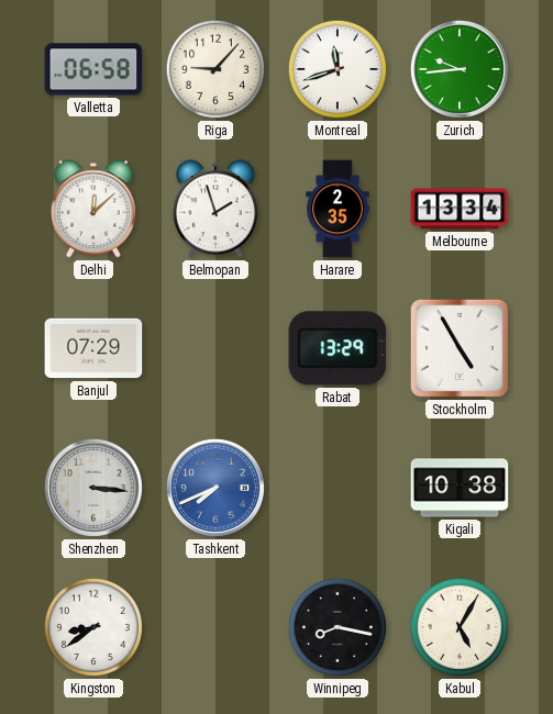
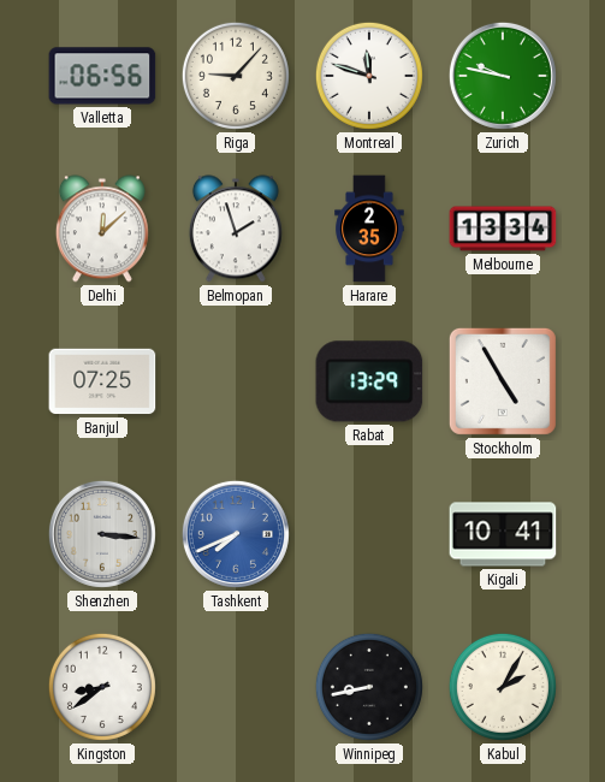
Valletta: 06:58 -> 06:56
Montreal: 11:42 -> 11:48
Zurich: 9:44 -> 9:47
Banjul: 07:29 -> 07:25
Kigali: 10:38 -> 10:41
Winnipeg: 8:17 -> 8:43
Kabul: 5:05 -> 2:05
